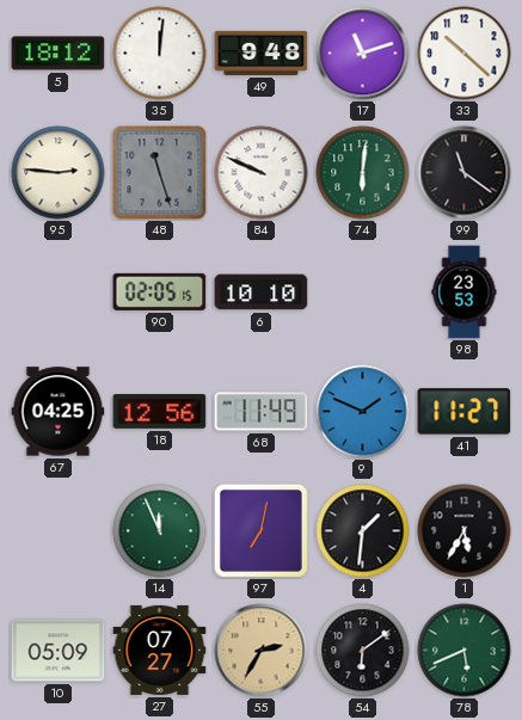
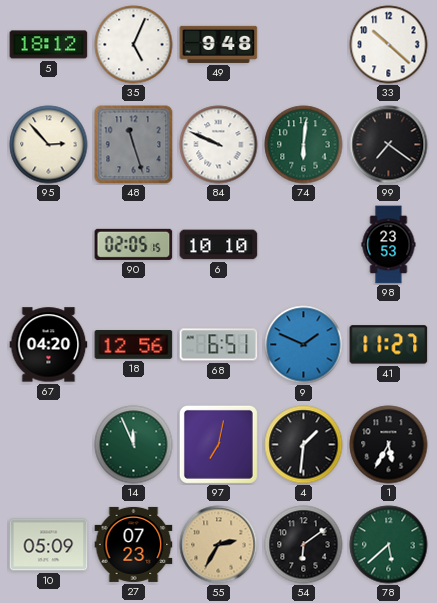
35: 12:01 -> 5:04
17: 11:12 -> none
95: 2:46 -> 2:53
99: 11:21 -> 7:21
67: 04:25 -> 04:20
68: 11:49 -> 6:51
27: 07:27 -> 07:23
78: 5:41 -> 5:38
